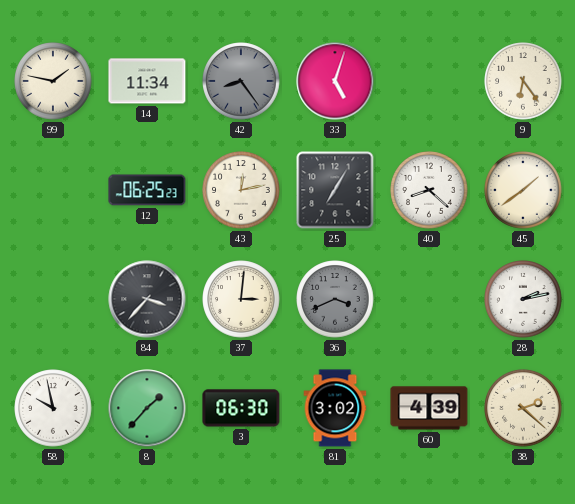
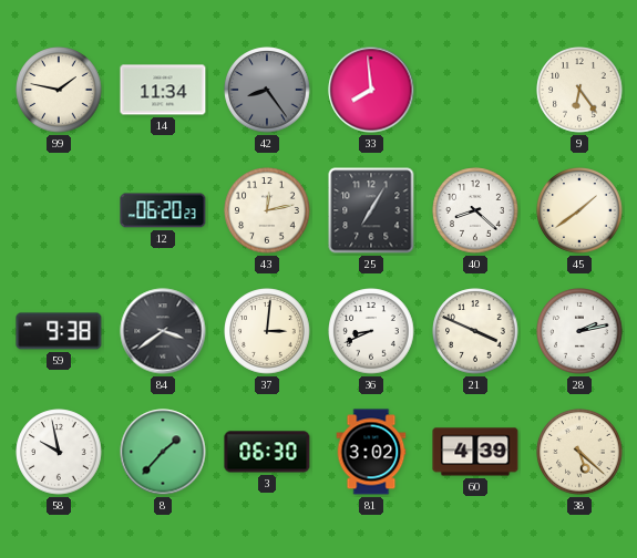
33: 5:03 -> 7:59
12: 06:25 -> 06:20
59: none -> 9:38
84: 3:37 -> 3:39
36: 3:41 -> 8:41
36 dial: grey -> white
21: none -> 3:49
38: 2:22 -> 5:22
